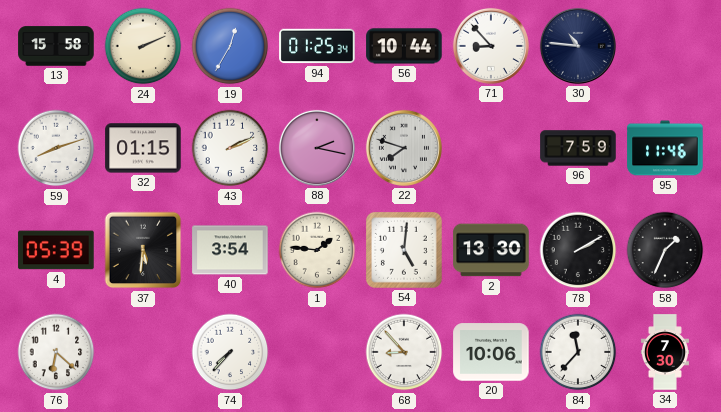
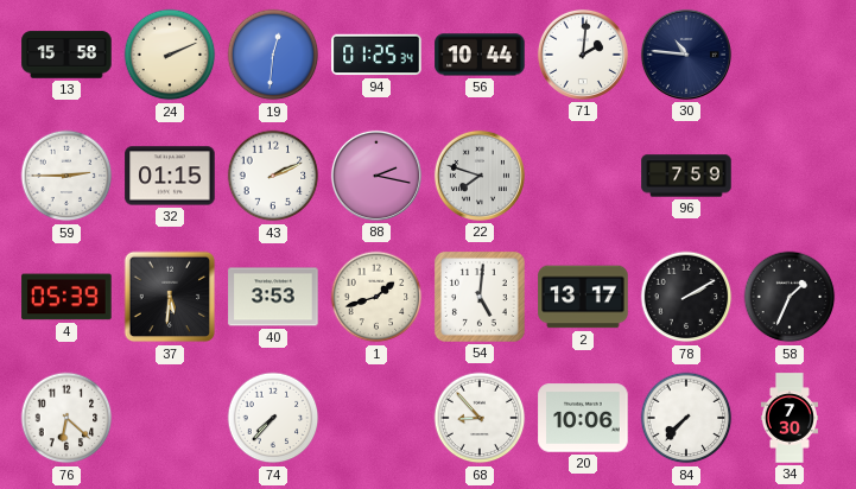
19: 12:35 -> 12:31
71: 8:53 -> 2:01
59: 8:12 -> 2:45
95: 11:46 -> none
40: 3:54 -> 3:53
1: 1:46 -> 1:42
2: 13:30 -> 13:17
84: 11:37 -> 7:37
